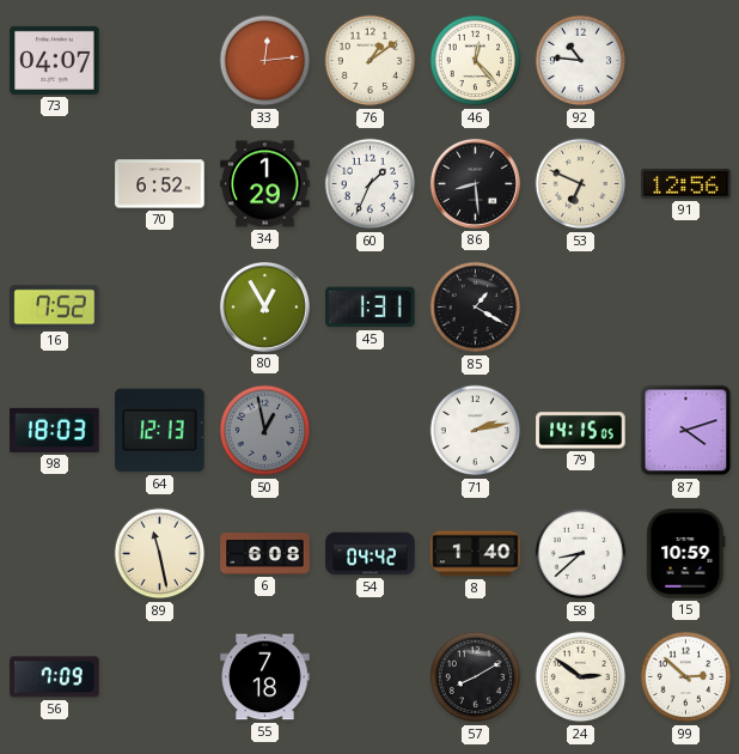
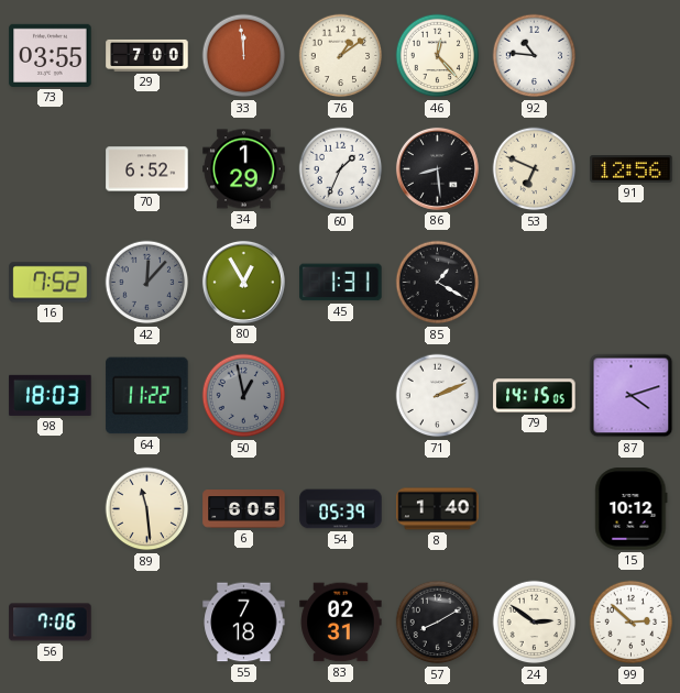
73: 04:07 -> 03:55
29: none -> 7:00
33: 12:14 -> 11:59
42: none -> 12:07
64: 12:13 -> 11:22
71: 2:13 -> 2:11
89: 11:28 -> 11:29
6: 6:08 -> 6:05
54: 04:42 -> 05:39
58: 8:38 -> none
15: 10:59 -> 10:12
56: 7:09 -> 7:06
83: none -> 02:31
